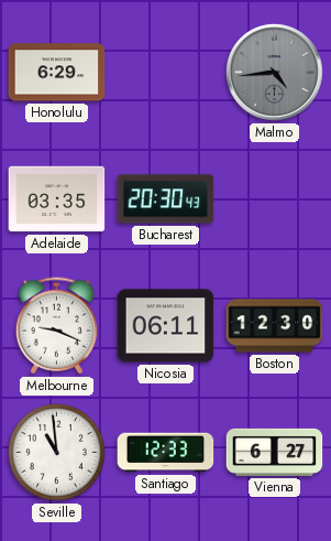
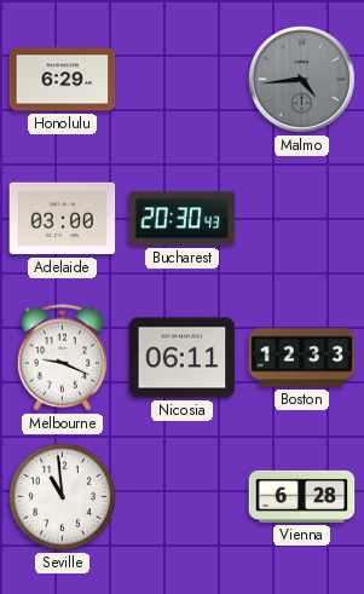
Adelaide: 03:35 -> 03:00
Boston: 12:30 -> 12:33
Santiago: 12:33 -> none
Vienna: 6:27 -> 6:28
